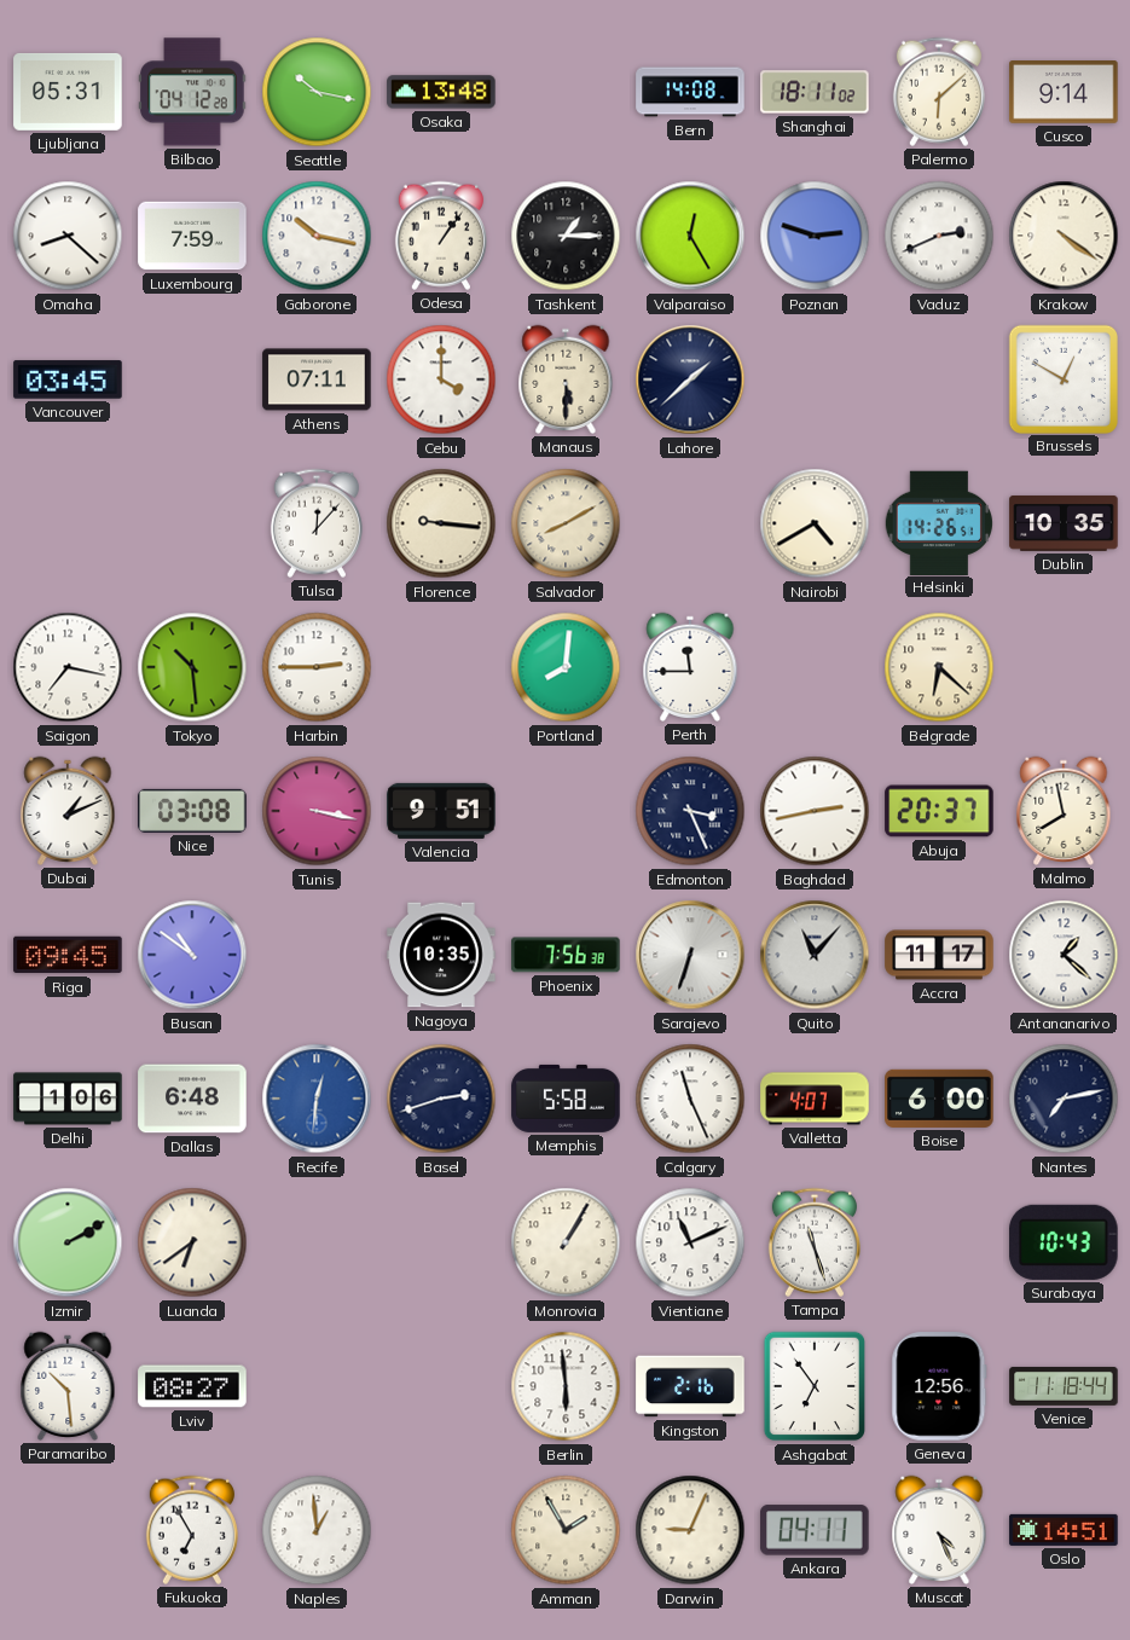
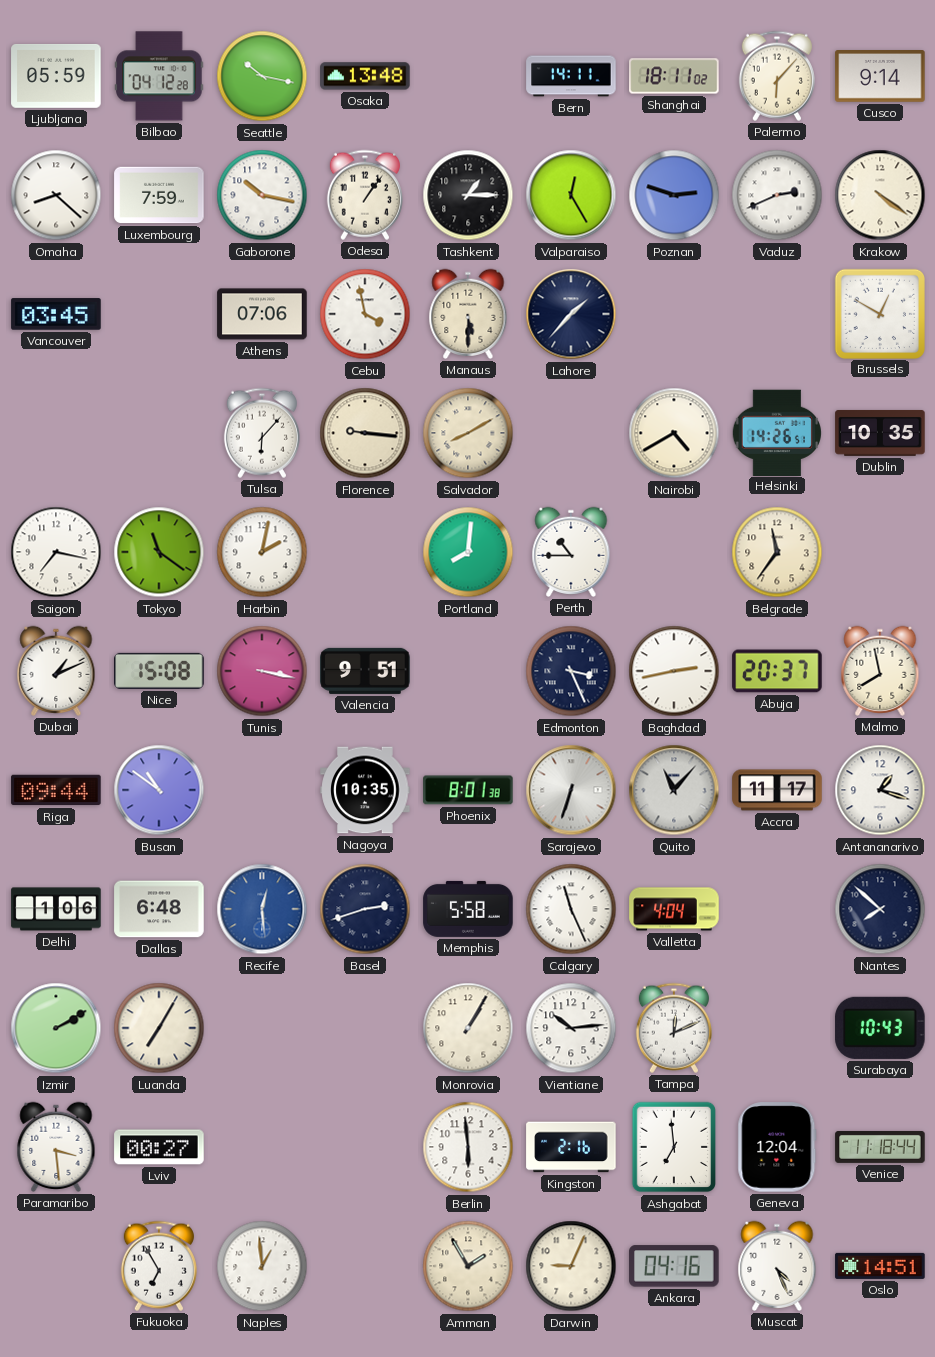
Ljubljana: 05:31 -> 05:59
Bern: 14:08 -> 14:11
Palermo: 6:08 -> 6:07
Athens: 07:11 -> 07:06
Cebu: 4:00 -> 3:58
Lahore: 1:38 -> 1:37
Tulsa: 12:07 -> 6:07
Tokyo: 10:29 -> 11:21
Harbin: 2:45 -> 2:02
Perth: 11:45 -> 10:45
Belgrade: 6:22 -> 11:36
Nice: 03:08 -> 15:08
Riga: 09:45 -> 09:44
Phoenix: 7:56 -> 8:01
Antananarivo: 1:22 -> 1:18
Recife: 12:31 -> 12:29
Valletta: 4:07 -> 4:04
Boise: 6:00 -> none
Nantes: 7:13 -> 7:52
Luanda: 6:39 -> 7:05
Vientiane: 11:11 -> 10:14
Tampa: 11:27 -> 12:11
Paramaribo: 10:29 -> 3:29
Lviv: 08:27 -> 00:27
Ashgabat: 6:54 -> 6:59
Geneva: 12:56 -> 12:04
Ankara: 04:11 -> 04:16
